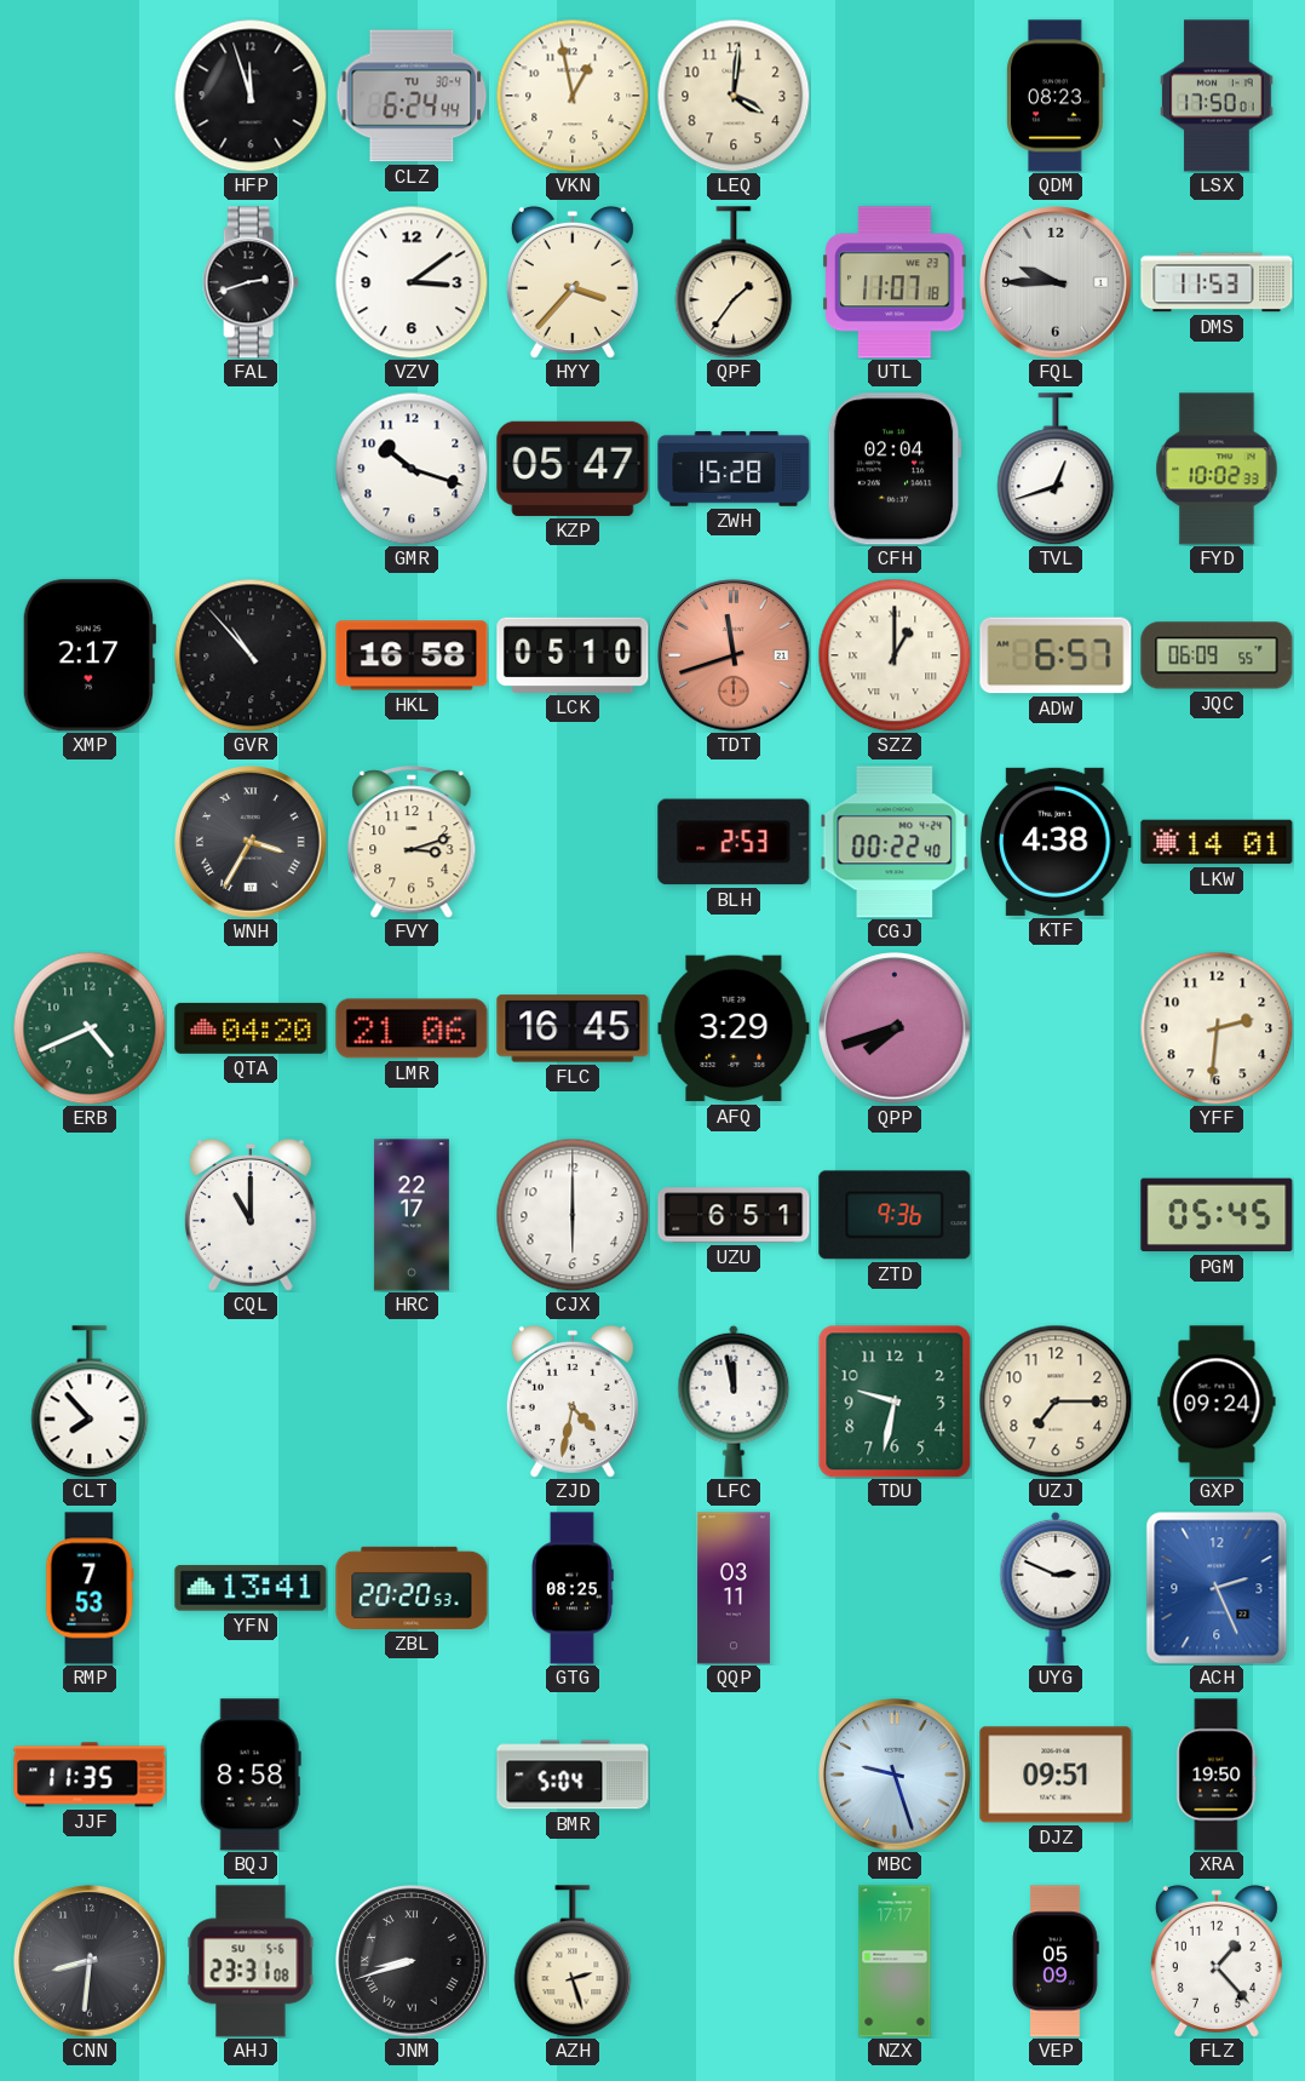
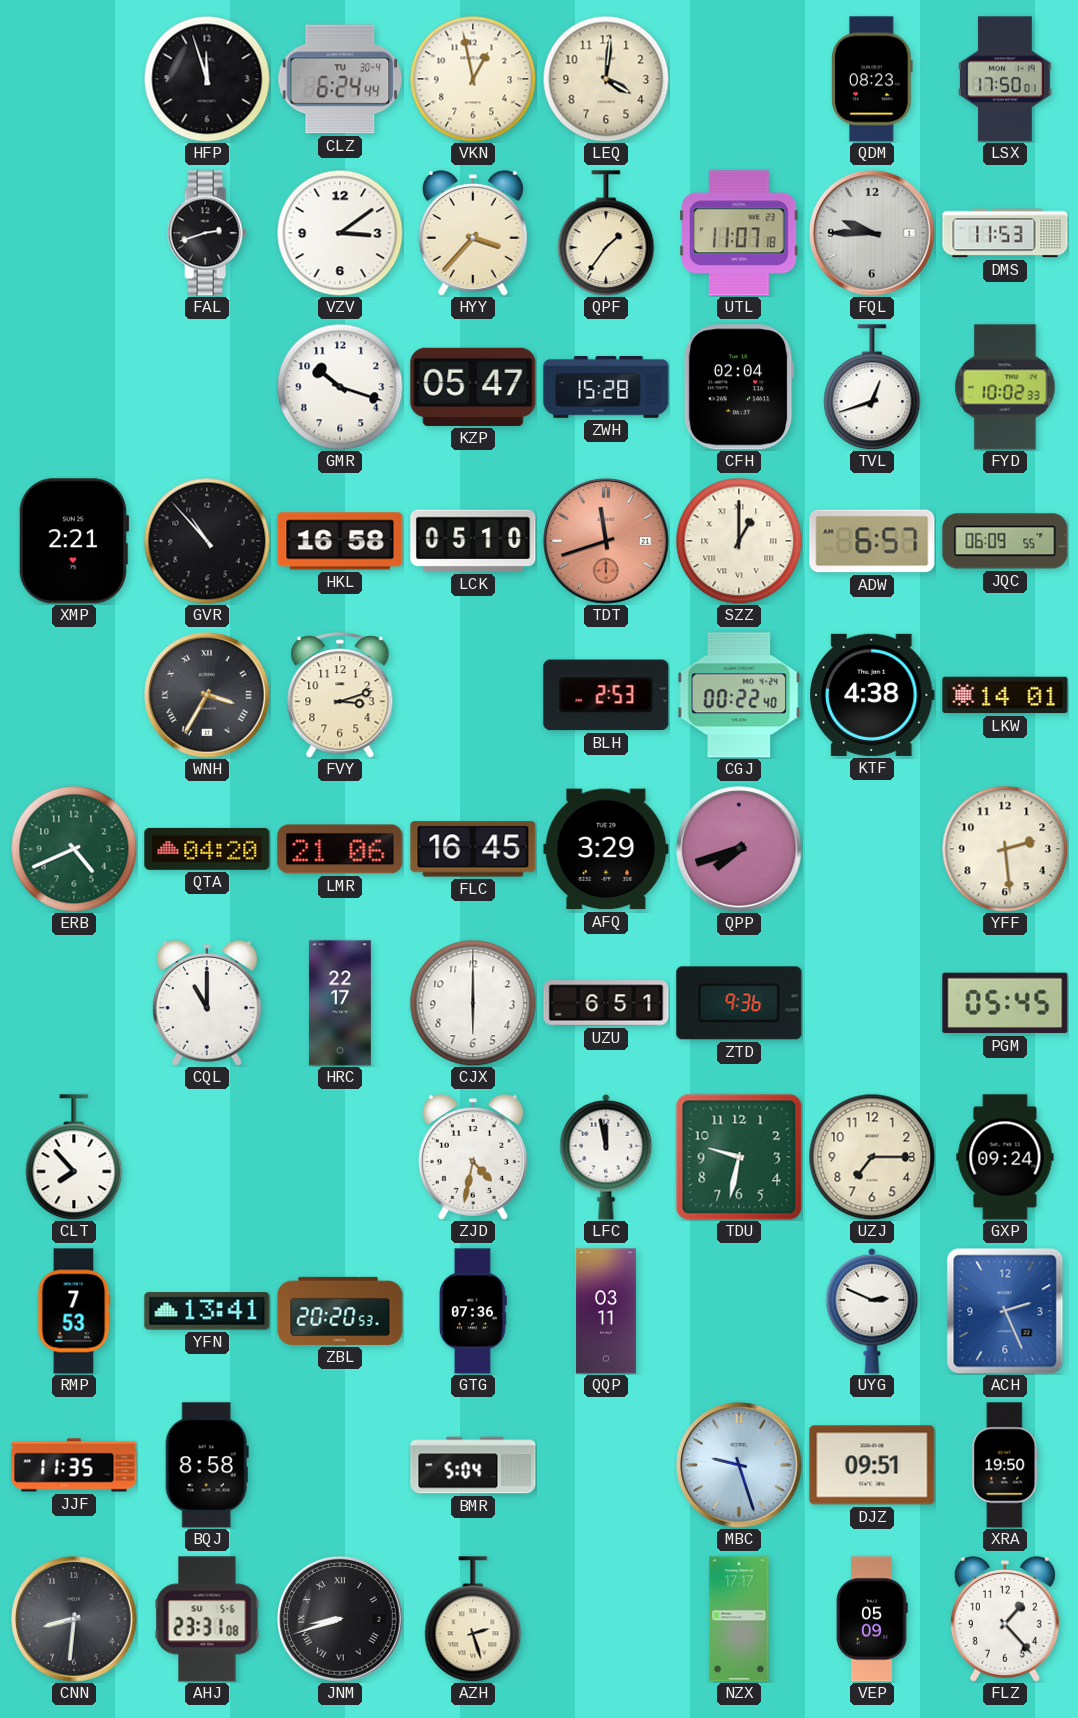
XMP: 2:17 -> 2:21
YFF: 2:31 -> 2:29
GTG: 08:25 -> 07:36
